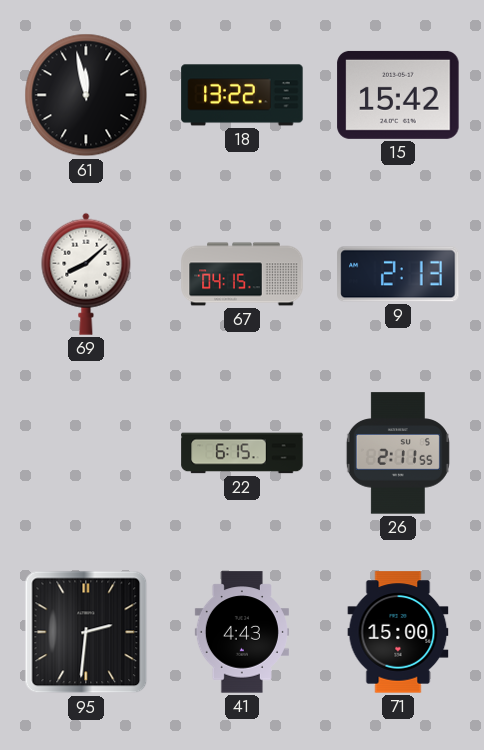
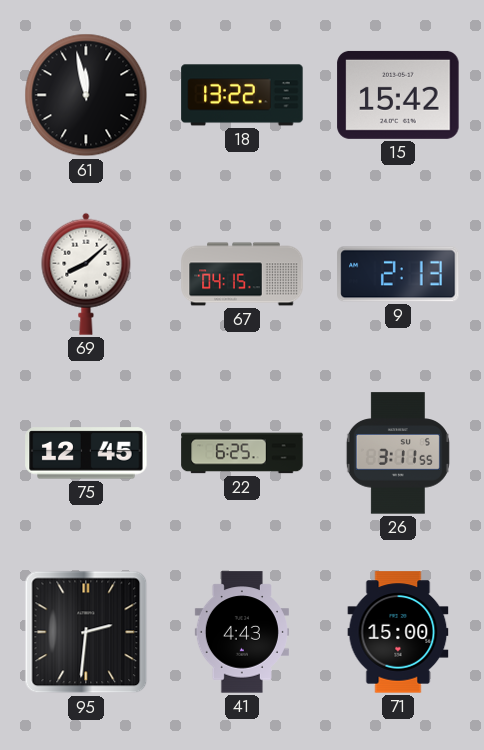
75: none -> 12:45
22: 6:15 -> 6:25
26: 2:11 -> 3:11
